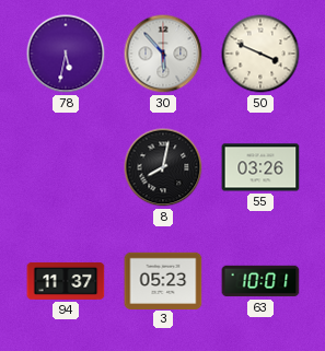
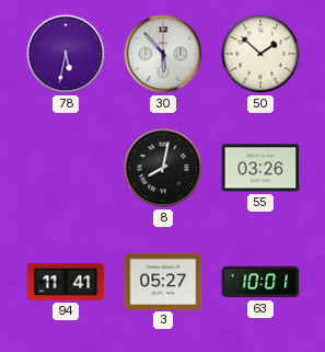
50: 3:49 -> 1:52
94: 11:37 -> 11:41
3: 05:23 -> 05:27
